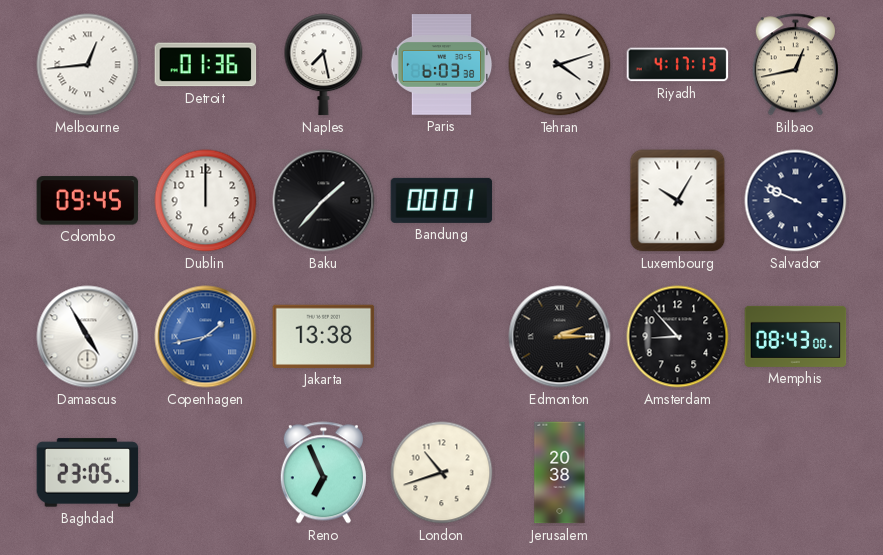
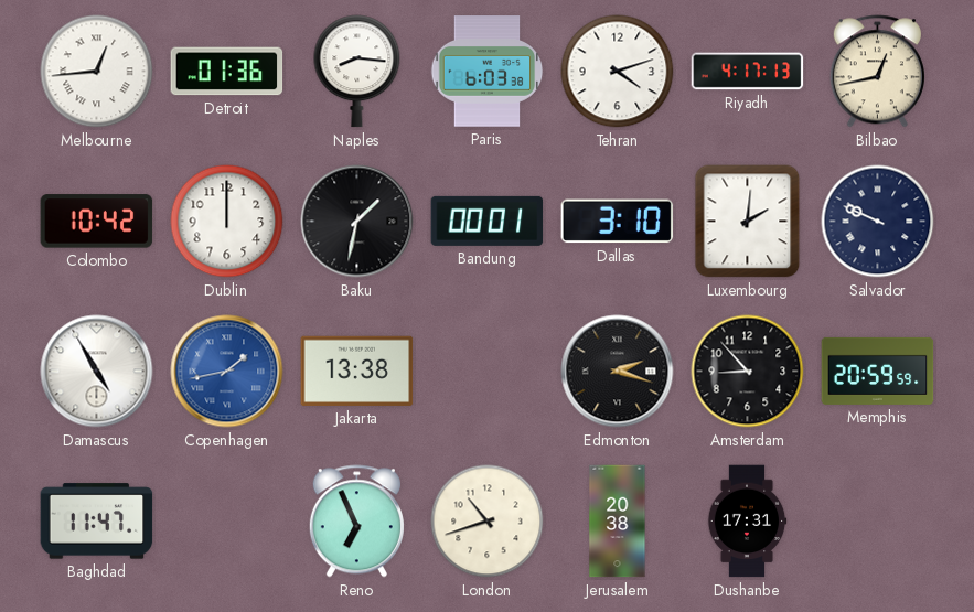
Naples: 7:28 -> 8:16
Colombo: 09:45 -> 10:42
Baku: 1:37 -> 1:32
Dallas: none -> 3:10
Luxembourg: 10:05 -> 2:01
Edmonton: 2:15 -> 2:18
Memphis: 08:43 -> 20:59
Baghdad: 23:05 -> 11:47
Dushanbe: none -> 17:31
